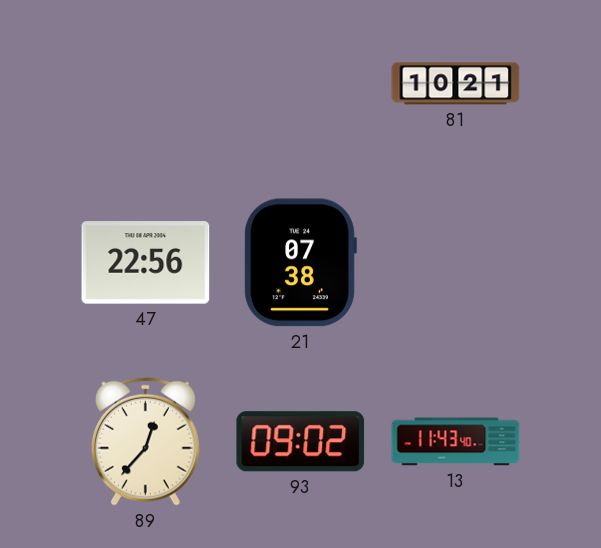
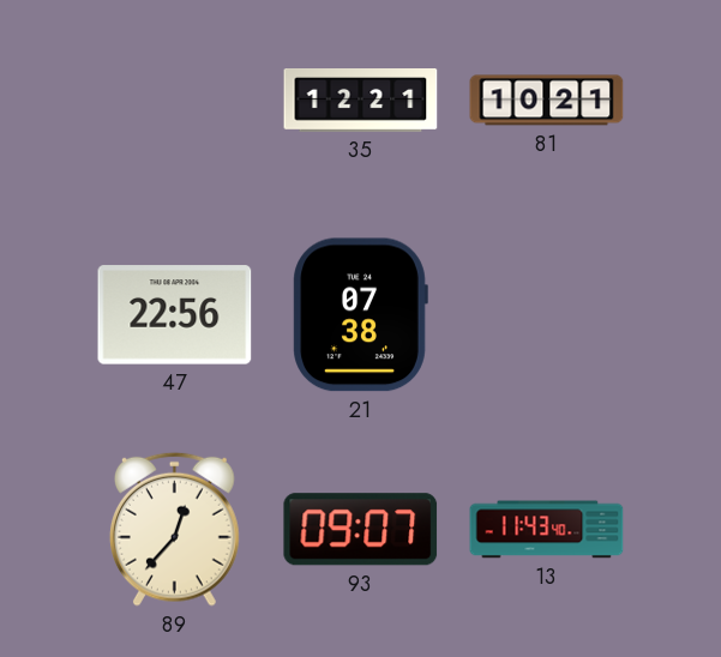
35: none -> 12:21
93: 09:02 -> 09:07
